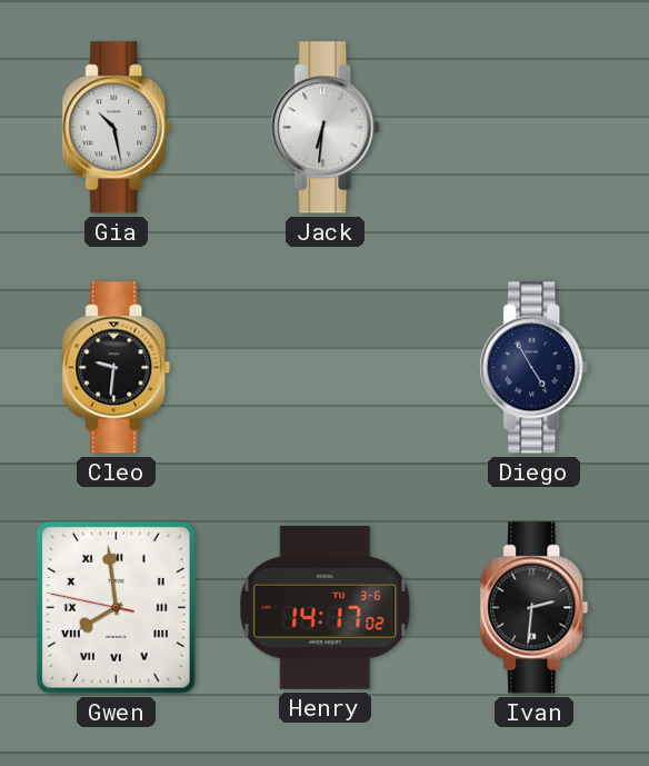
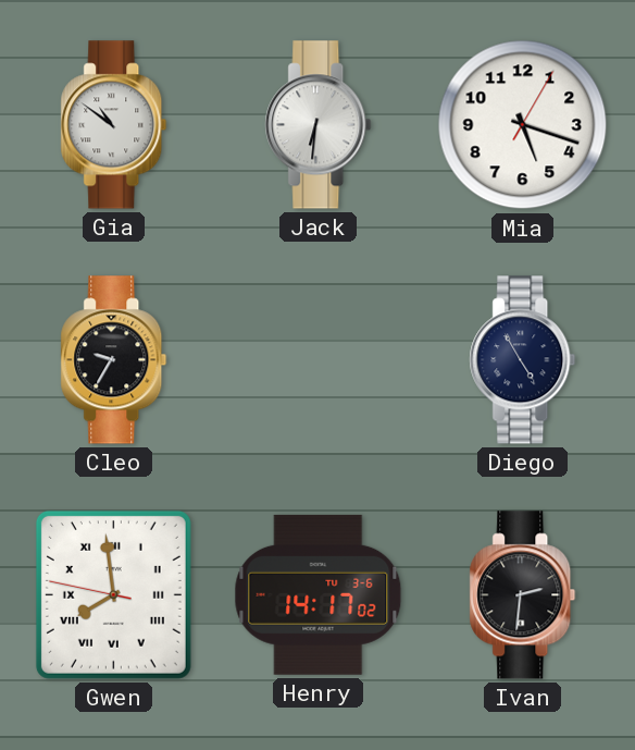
Gia: 10:28 -> 10:51
Mia: none -> 5:18
Cleo: 9:31 -> 9:35
